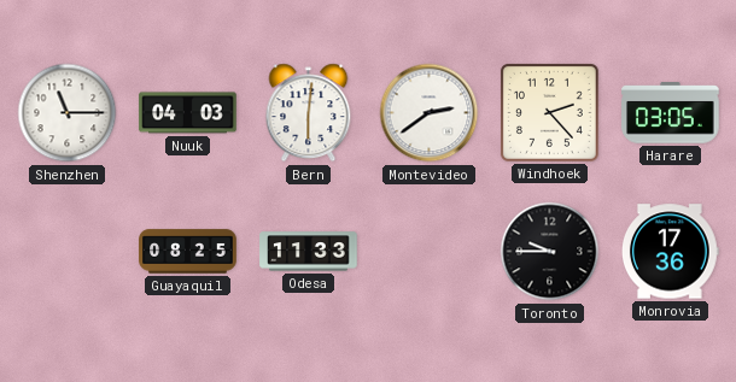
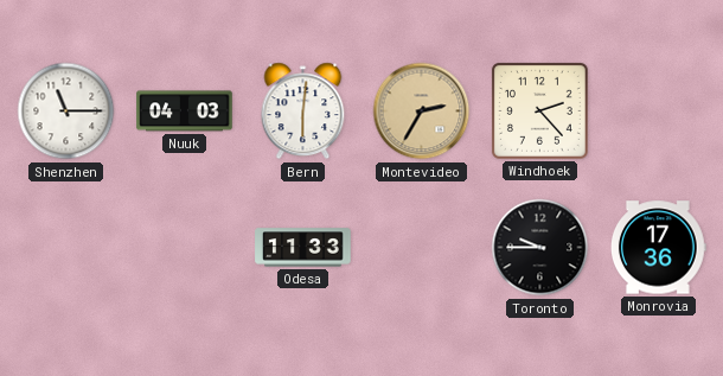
Montevideo: 2:39 -> 2:35
Montevideo dial: white -> champagne
Harare: 03:05 -> none
Guayaquil: 08:25 -> none
